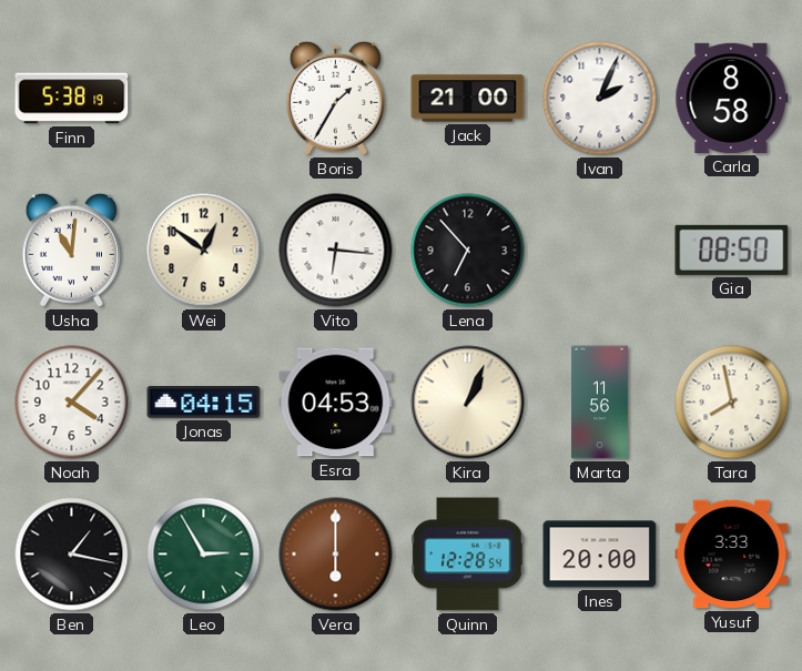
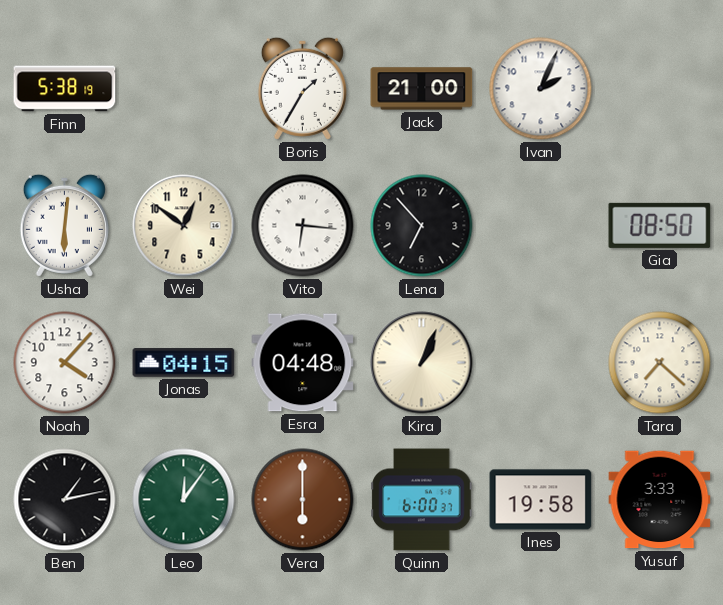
Carla: 8:58 -> none
Usha: 11:01 -> 6:01
Esra: 04:53 -> 04:48
Marta: 11:56 -> none
Tara: 7:58 -> 7:22
Ben: 1:17 -> 1:13
Leo: 2:55 -> 12:06
Quinn: 12:28 -> 6:00
Ines: 20:00 -> 19:58
